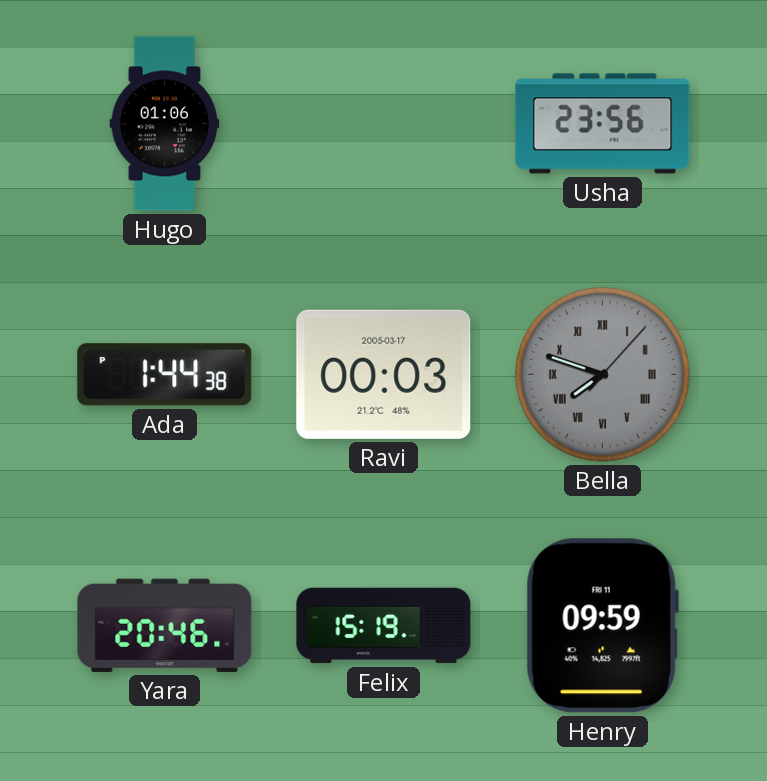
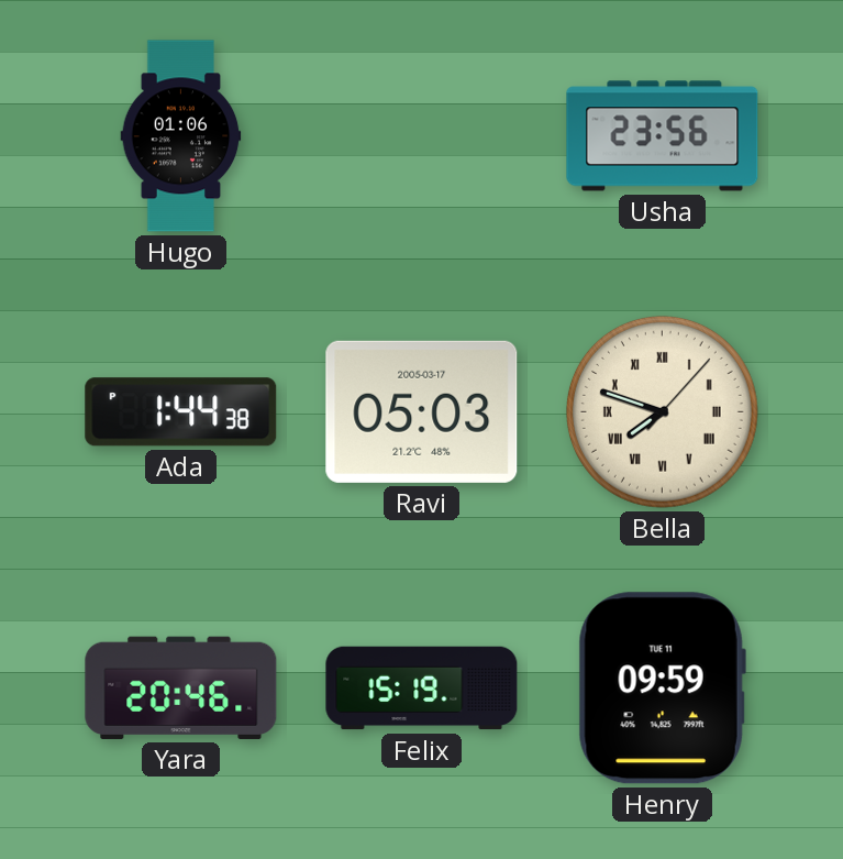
Ravi: 00:03 -> 05:03
Bella dial: grey -> cream
Henry date: FRI 11 -> TUE 11
